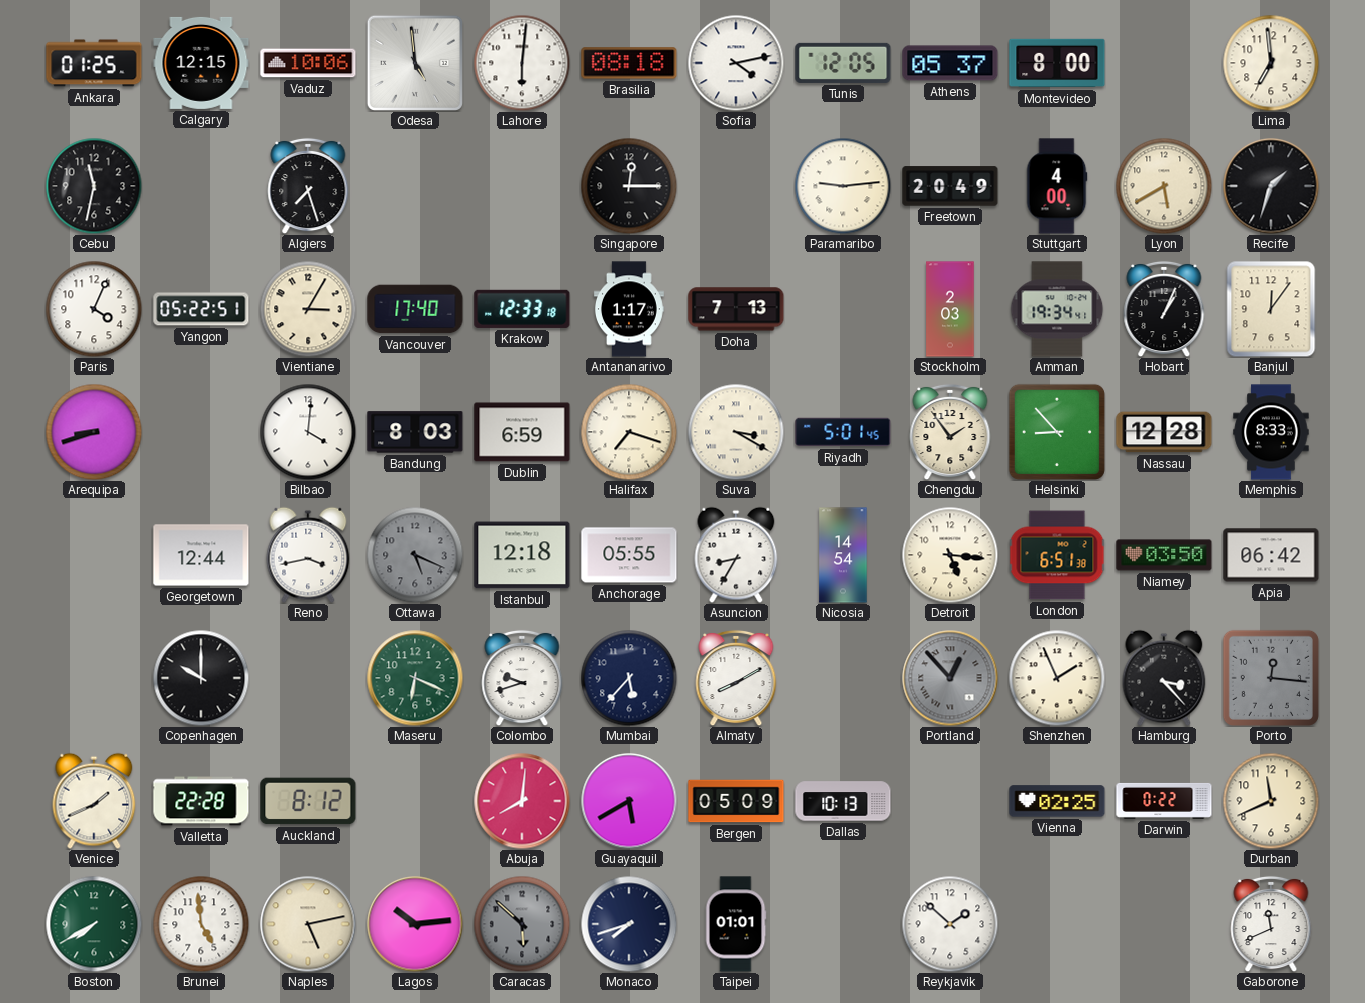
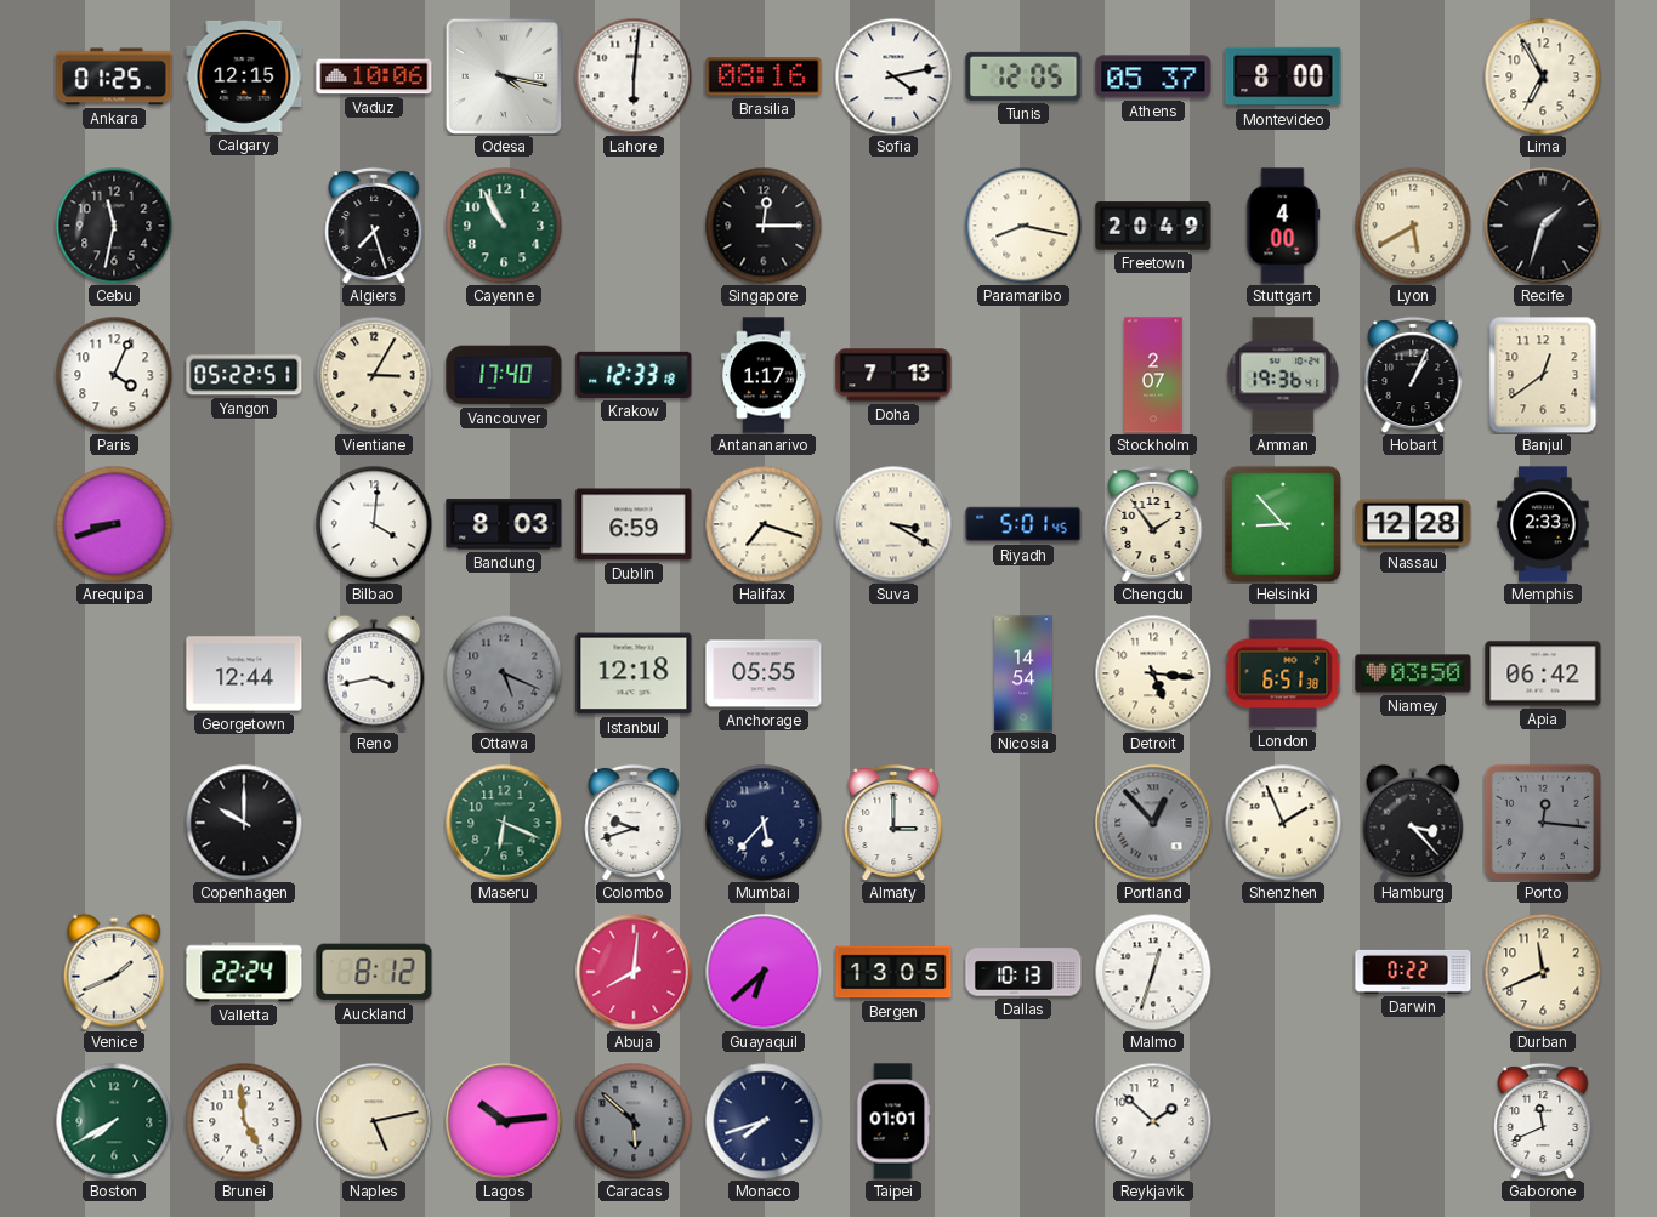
Odesa: 4:59 -> 4:17
Brasilia: 08:18 -> 08:16
Lima: 6:59 -> 6:55
Cayenne: none -> 10:55
Paramaribo: 9:14 -> 8:17
Stockholm: 2:03 -> 2:07
Amman: 19:34 -> 19:36
Banjul: 12:06 -> 12:39
Memphis: 8:33 -> 2:33
Asuncion: 8:35 -> none
Almaty: 8:10 -> 3:00
Valletta: 22:28 -> 22:24
Guayaquil: 5:40 -> 6:38
Bergen: 05:09 -> 13:05
Malmo: none -> 12:33
Vienna: 02:25 -> none
